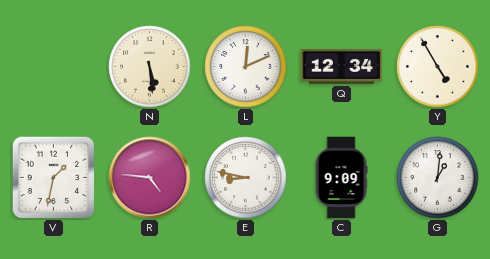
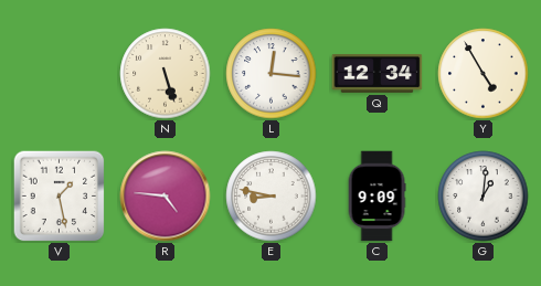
N: 5:29 -> 5:27
L: 12:11 -> 12:16
V: 1:32 -> 1:28
